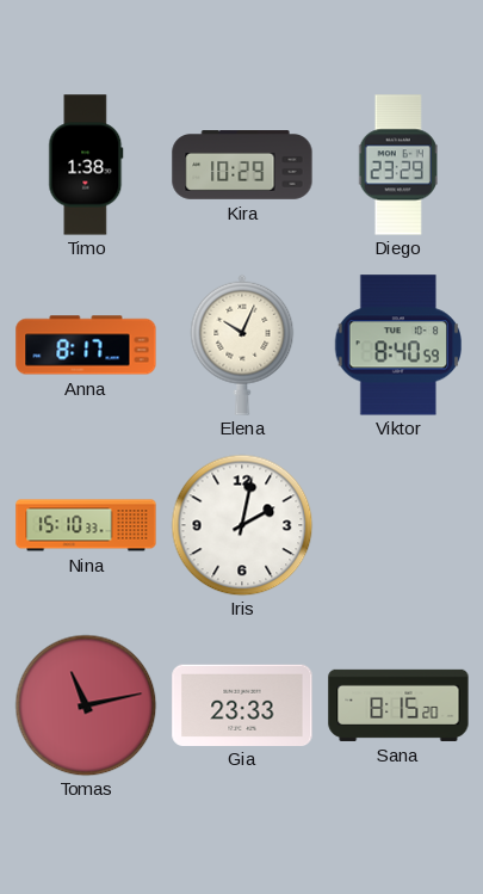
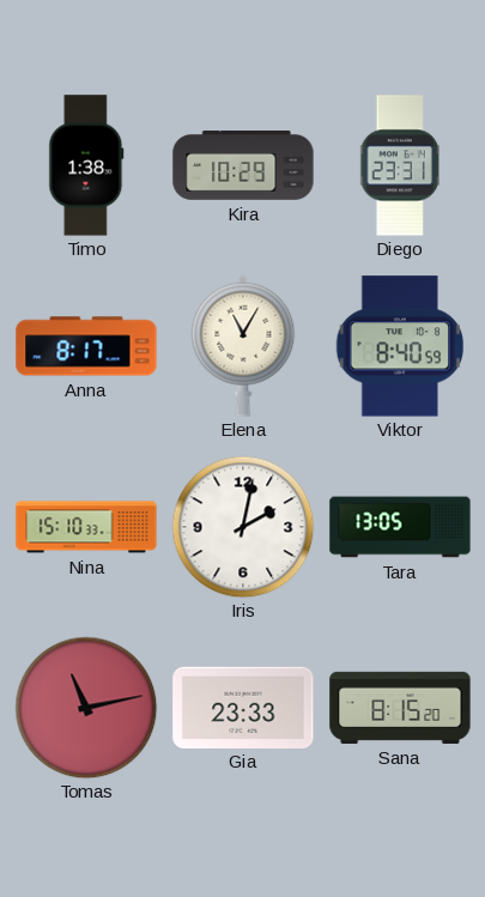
Diego: 23:29 -> 23:31
Elena: 10:04 -> 11:05
Tara: none -> 13:05
